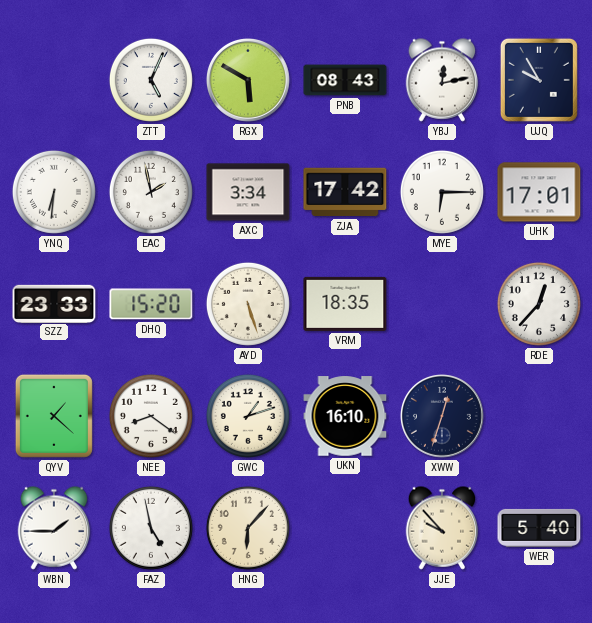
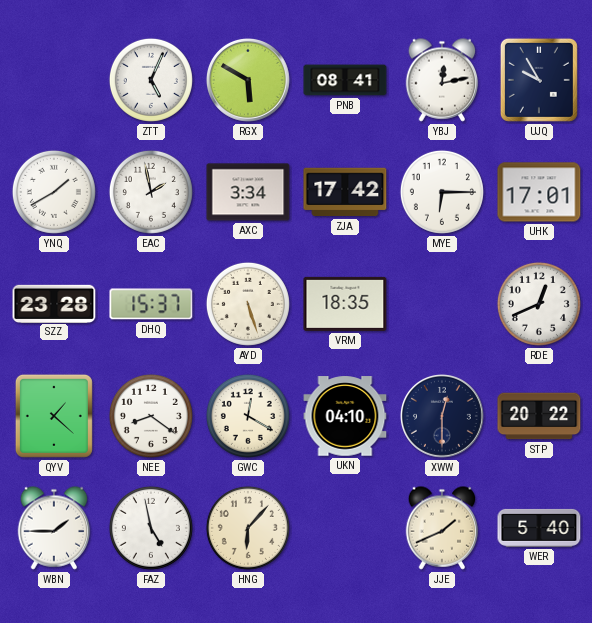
PNB: 08:43 -> 08:41
YNQ: 6:31 -> 1:40
SZZ: 23:33 -> 23:28
DHQ: 15:20 -> 15:37
RDE: 12:37 -> 12:41
GWC: 1:12 -> 12:20
UKN: 16:10 -> 04:10
XWW: 12:33 -> 12:30
STP: none -> 20:22
JJE: 9:53 -> 1:41
